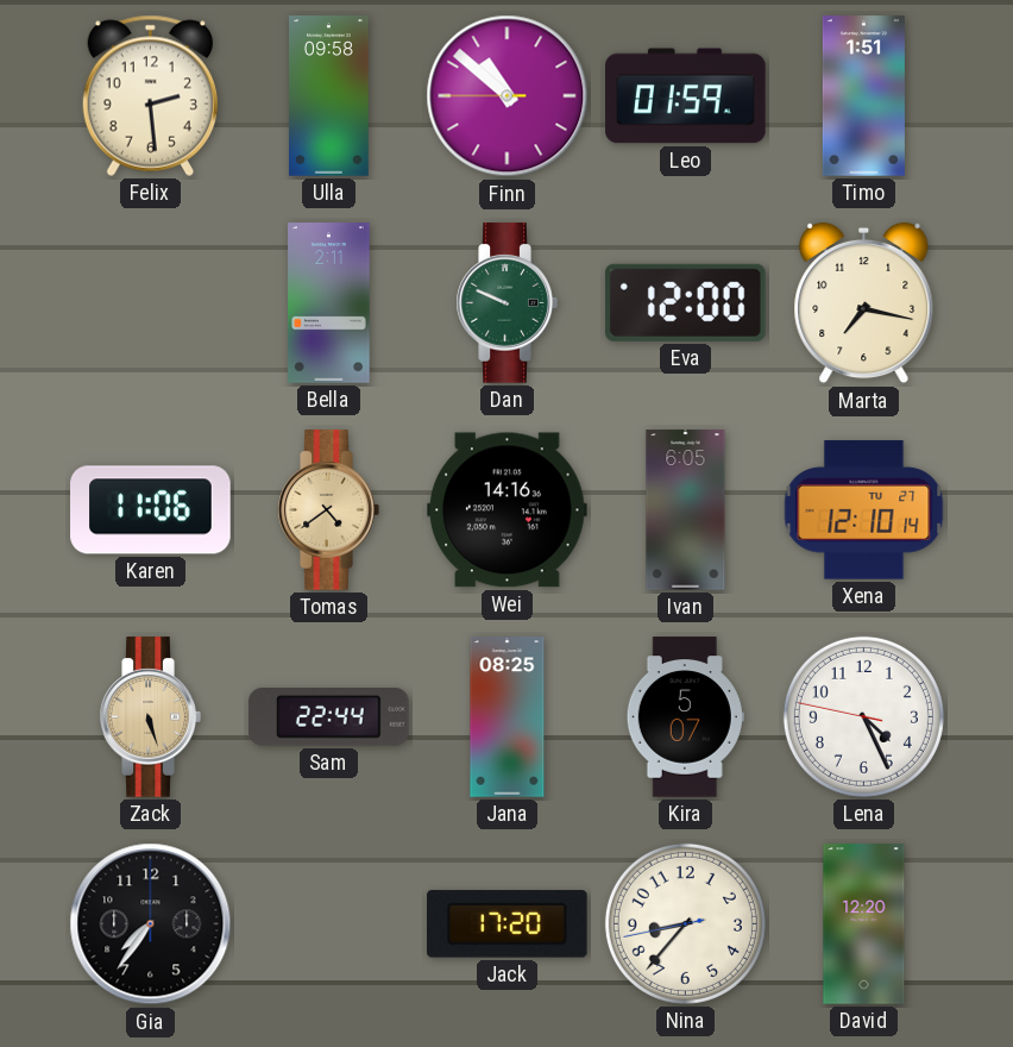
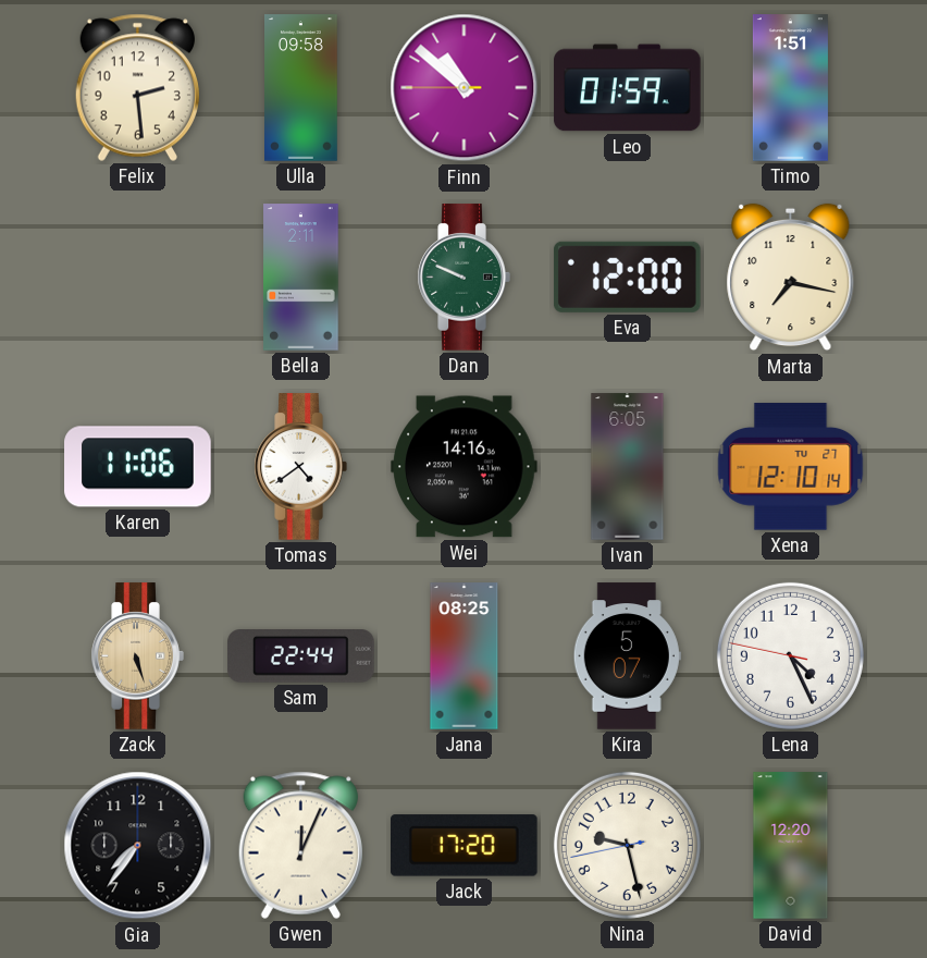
Tomas dial: champagne -> white
Gwen: none -> 12:04
Nina: 8:36 -> 9:27
